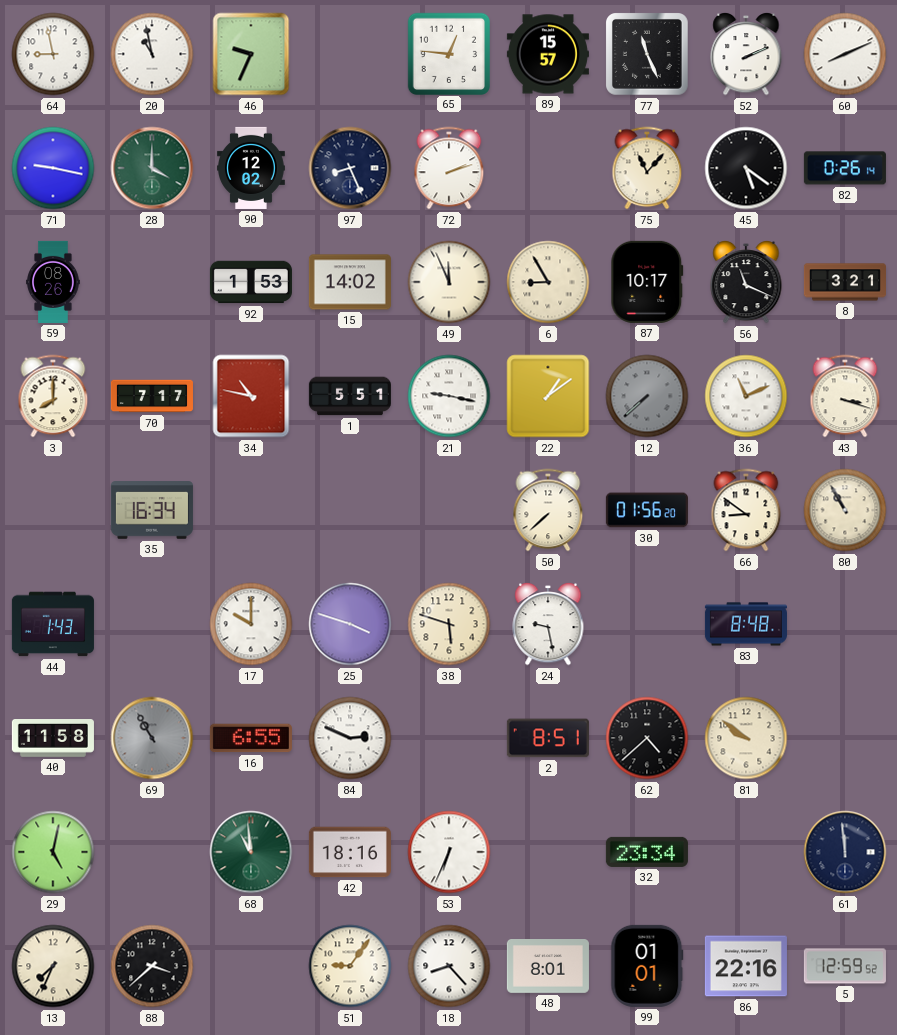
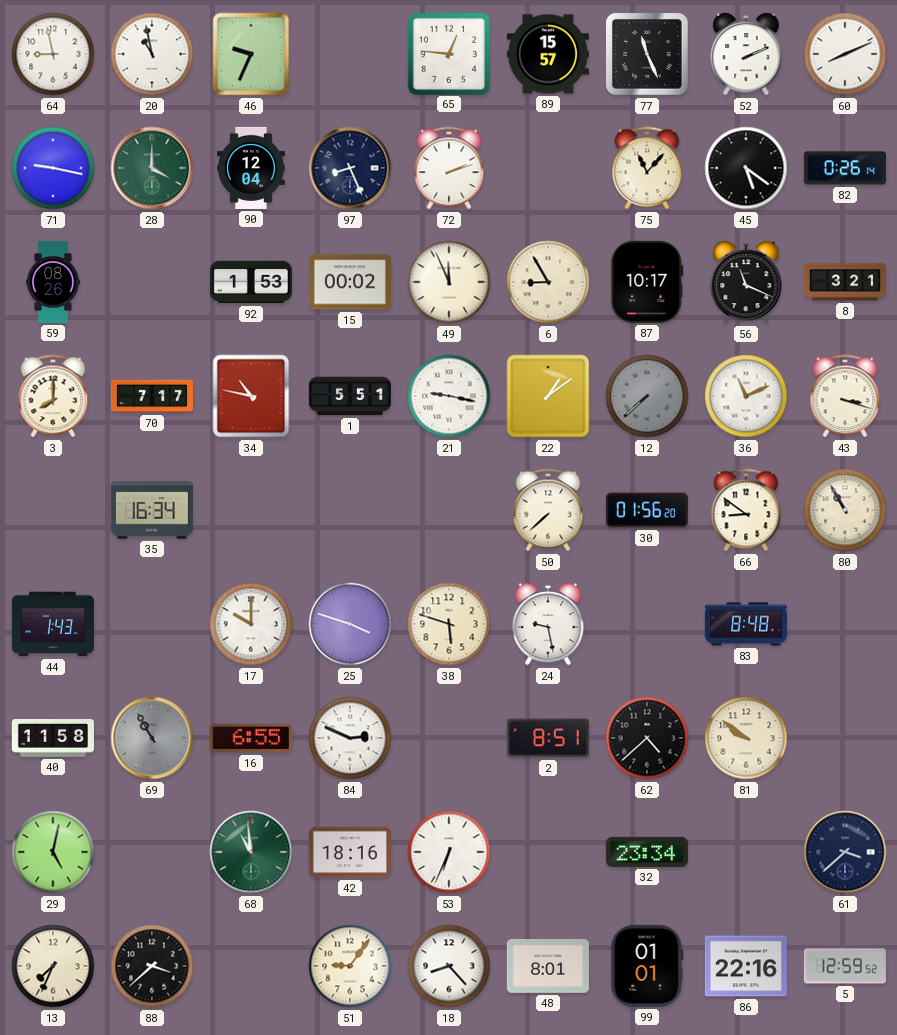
90: 12:02 -> 12:04
15: 14:02 -> 00:02
61: 11:59 -> 3:38
